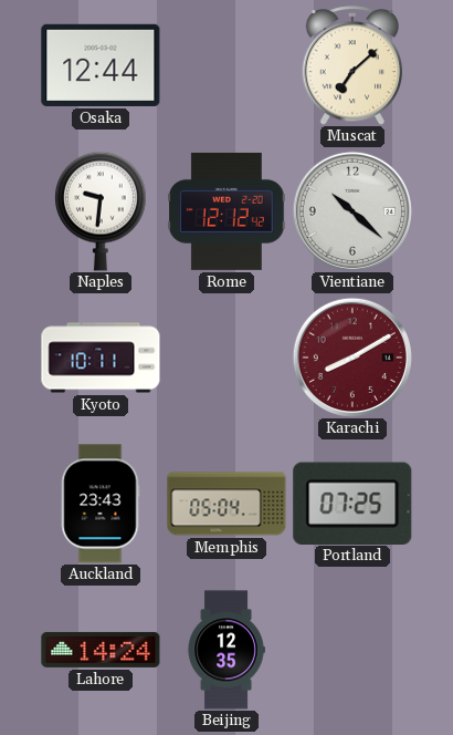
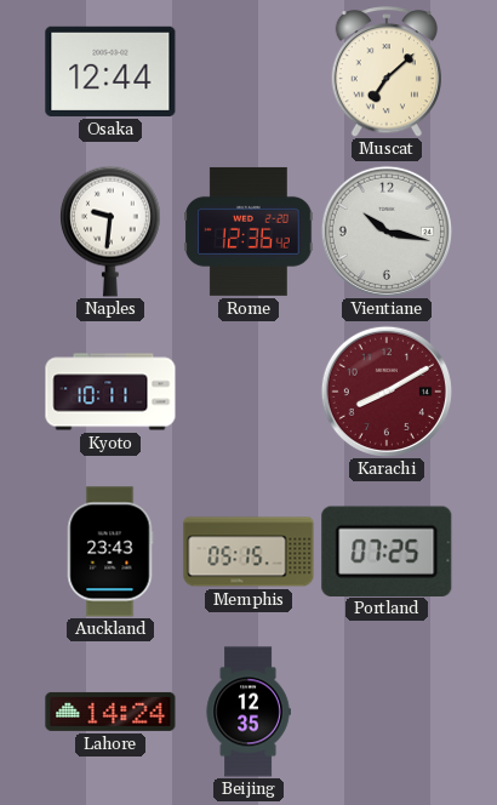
Rome: 12:12 -> 12:36
Vientiane: 10:22 -> 10:17
Memphis: 05:04 -> 05:15
